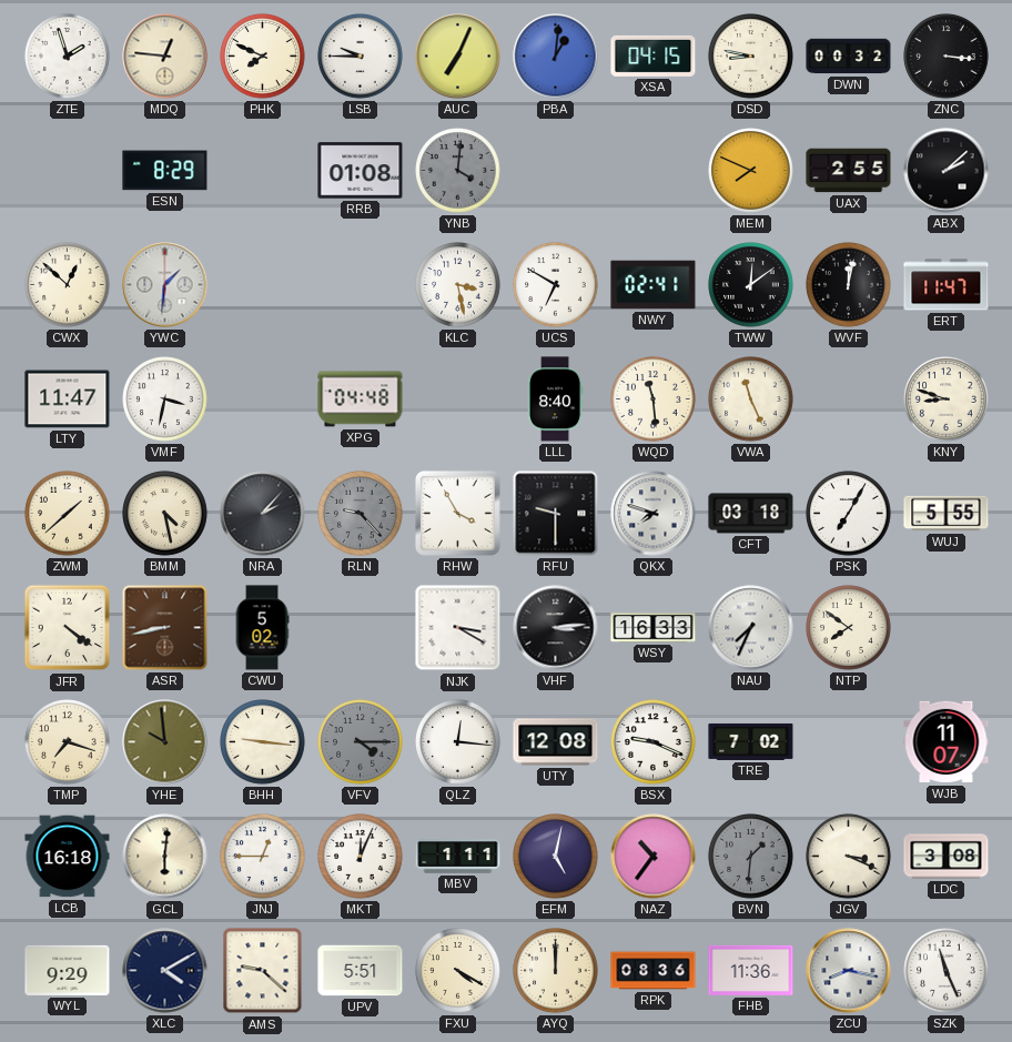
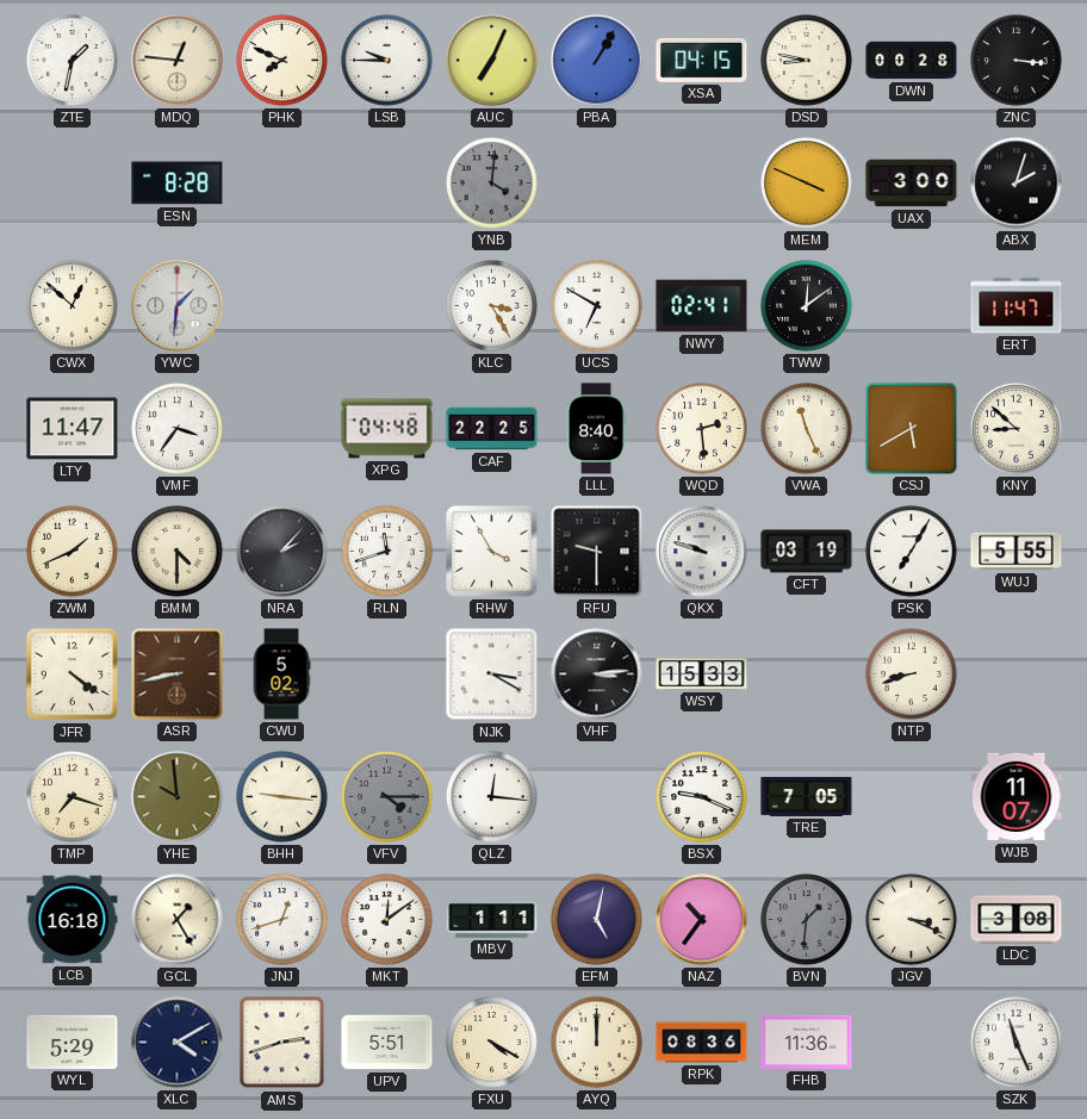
ZTE: 1:57 -> 1:32
PBA: 1:01 -> 1:05
DWN: 00:32 -> 00:28
ESN: 8:29 -> 8:28
RRB: 01:08 -> none
MEM: 7:49 -> 3:49
UAX: 2:55 -> 3:00
ABX: 2:08 -> 2:03
KLC: 3:28 -> 3:25
WVF: 12:02 -> none
VMF: 3:32 -> 3:36
CAF: none -> 22:25
WQD: 11:29 -> 2:29
CSJ: none -> 5:40
KNY: 8:48 -> 8:52
ZWM: 1:38 -> 1:41
BMM: 4:28 -> 4:30
RLN: 9:23 -> 11:42
RLN dial: grey -> white
QKX: 7:48 -> 9:48
CFT: 03:18 -> 03:19
WSY: 16:33 -> 15:33
NAU: 7:34 -> none
NTP: 7:51 -> 8:42
UTY: 12:08 -> none
TRE: 7:02 -> 7:05
GCL: 6:01 -> 1:25
JNJ: 12:45 -> 12:42
MKT: 12:04 -> 12:09
WYL: 9:29 -> 5:29
AMS: 9:22 -> 2:42
ZCU: 8:17 -> none
